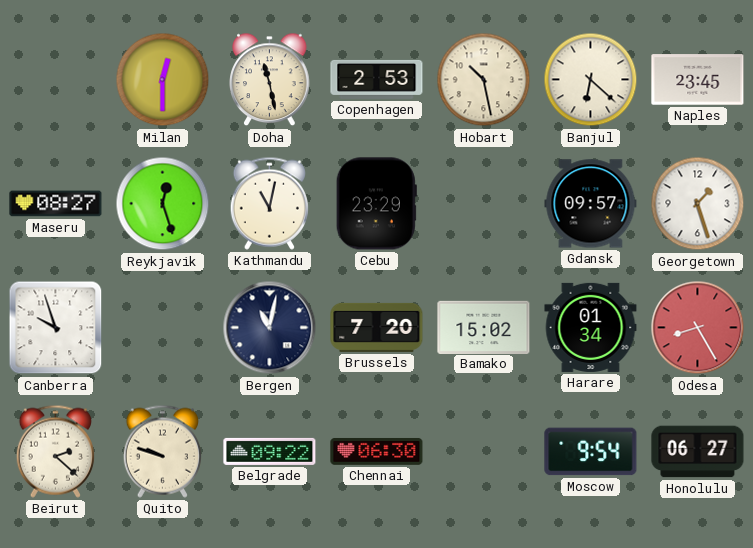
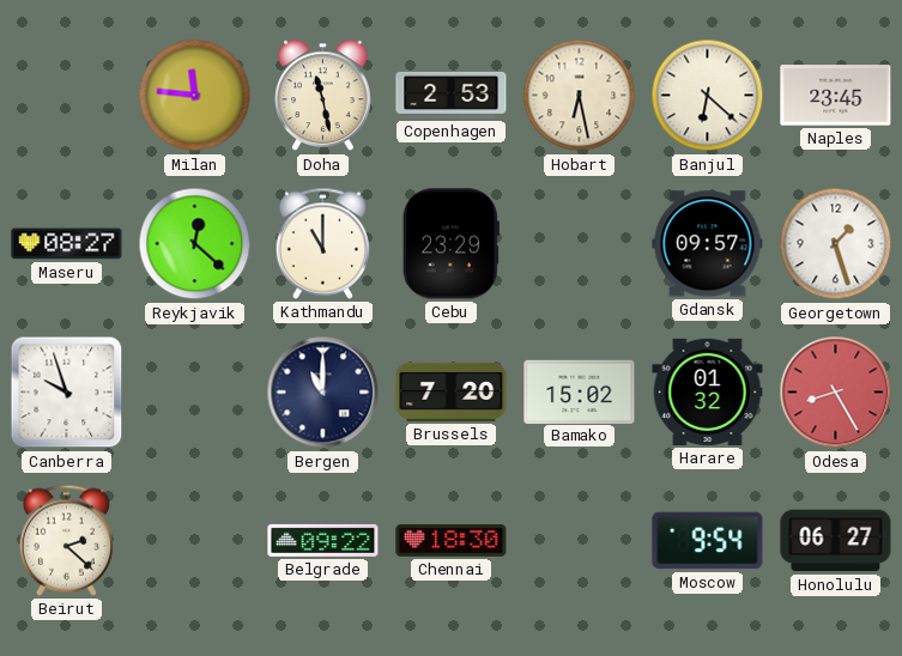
Milan: 12:30 -> 11:46
Hobart: 10:28 -> 6:28
Reykjavik: 12:27 -> 12:22
Kathmandu: 11:02 -> 11:00
Bergen: 11:02 -> 11:00
Harare: 01:34 -> 01:32
Quito: 9:48 -> none
Chennai: 06:30 -> 18:30
